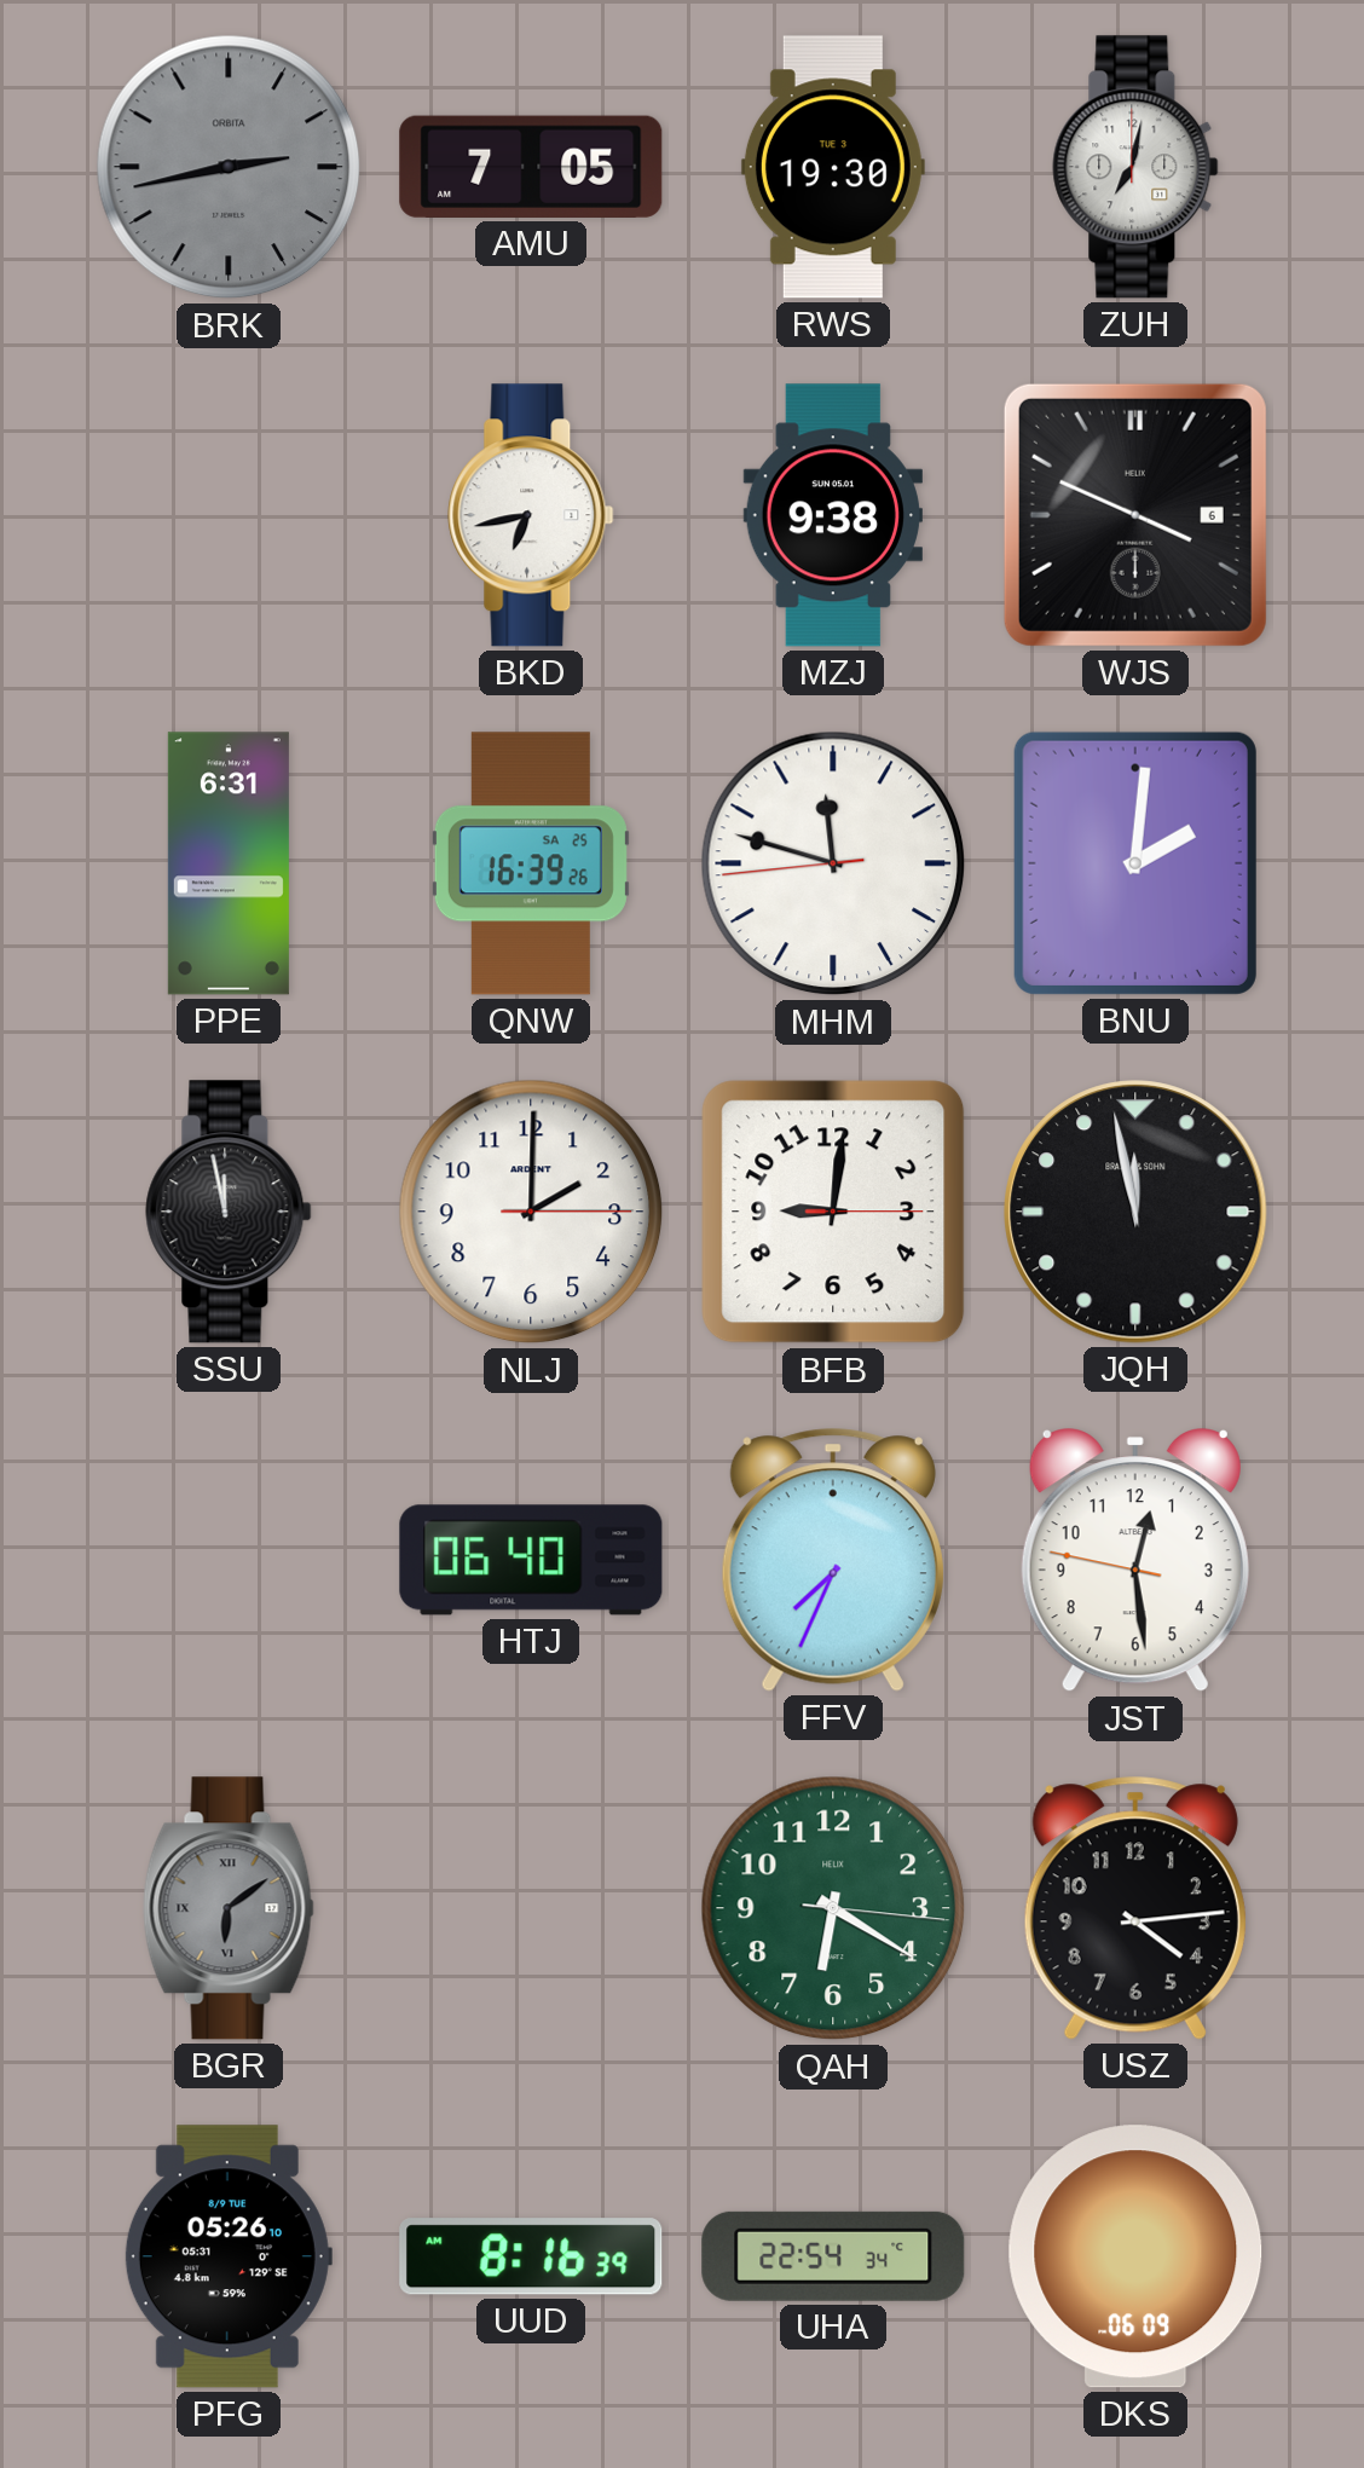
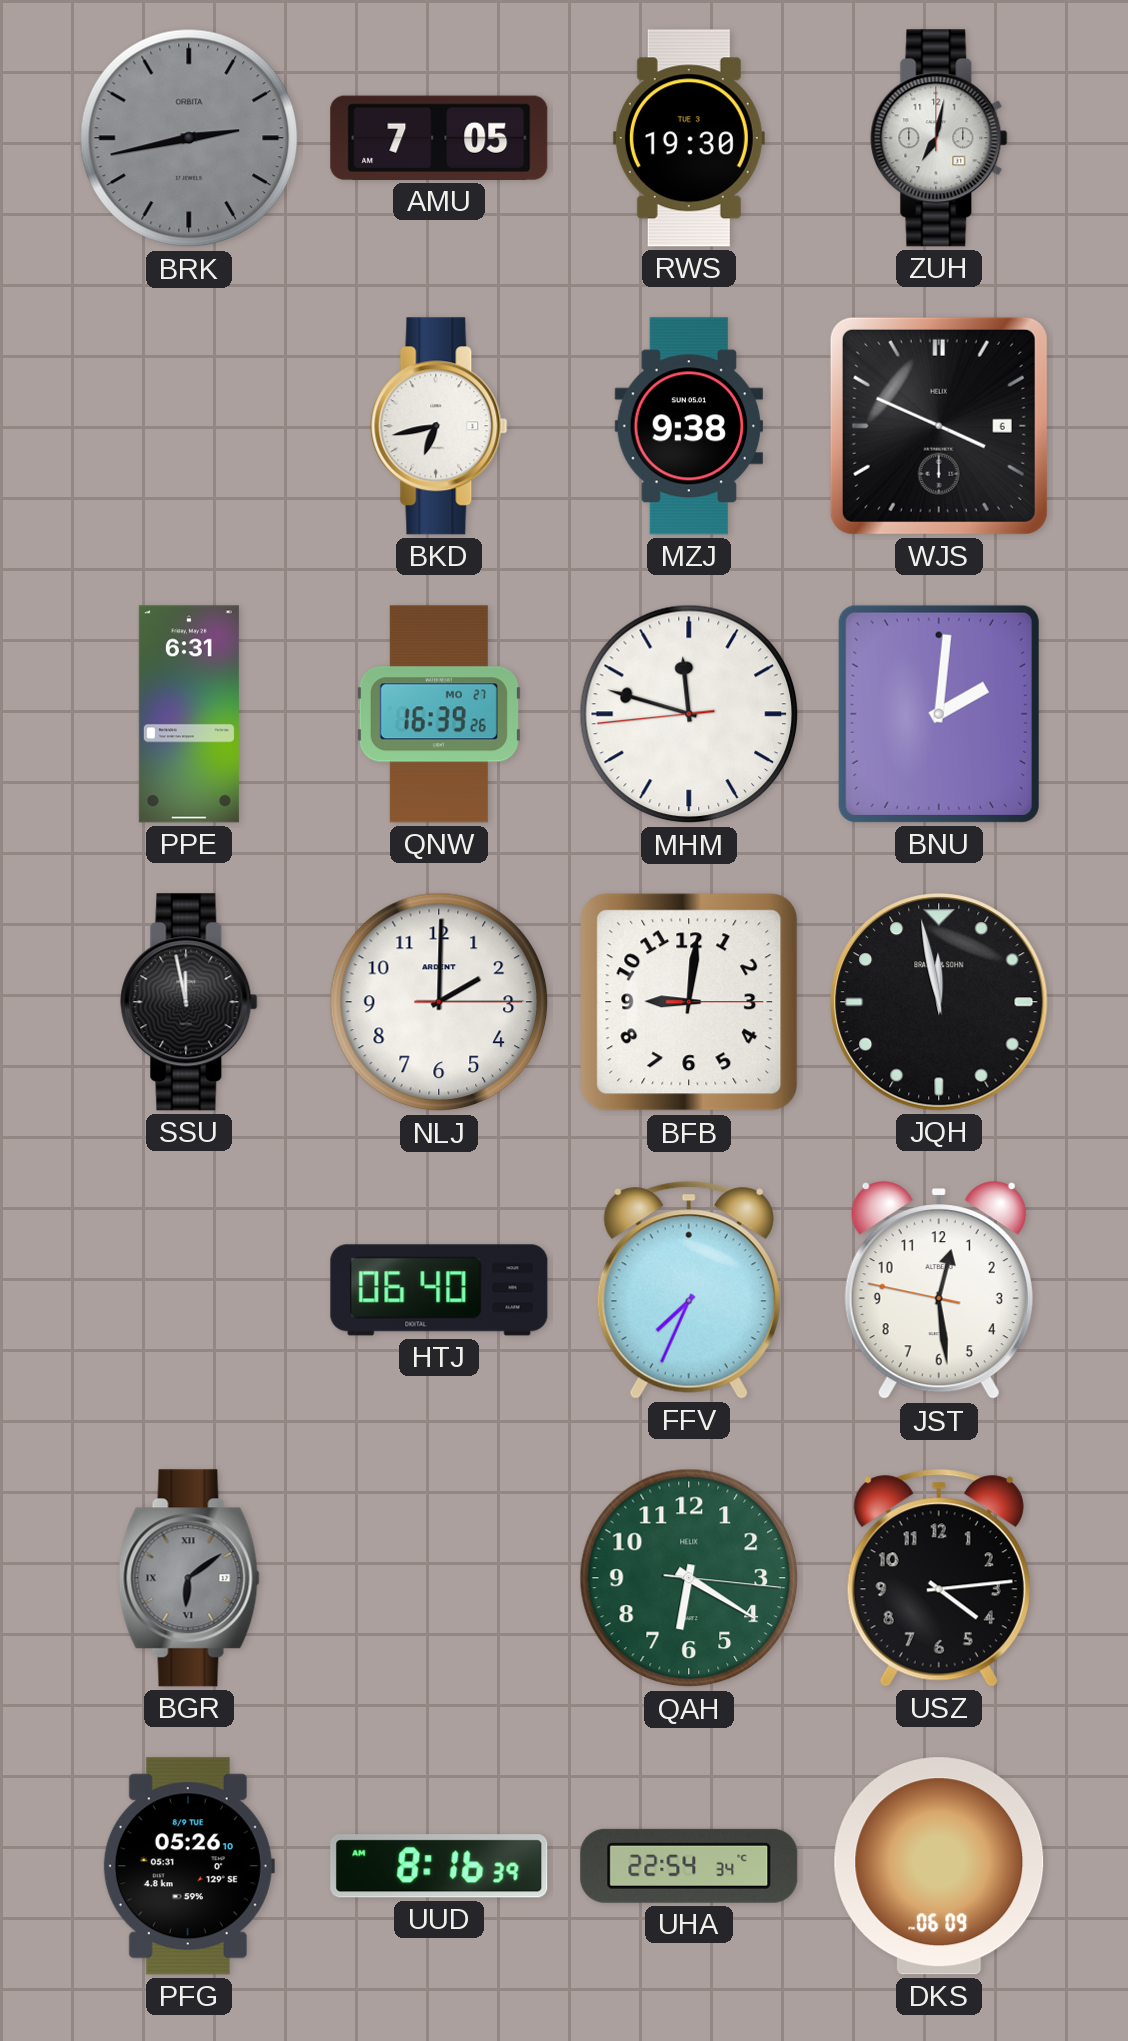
QNW date: SA 25 -> MO 27
